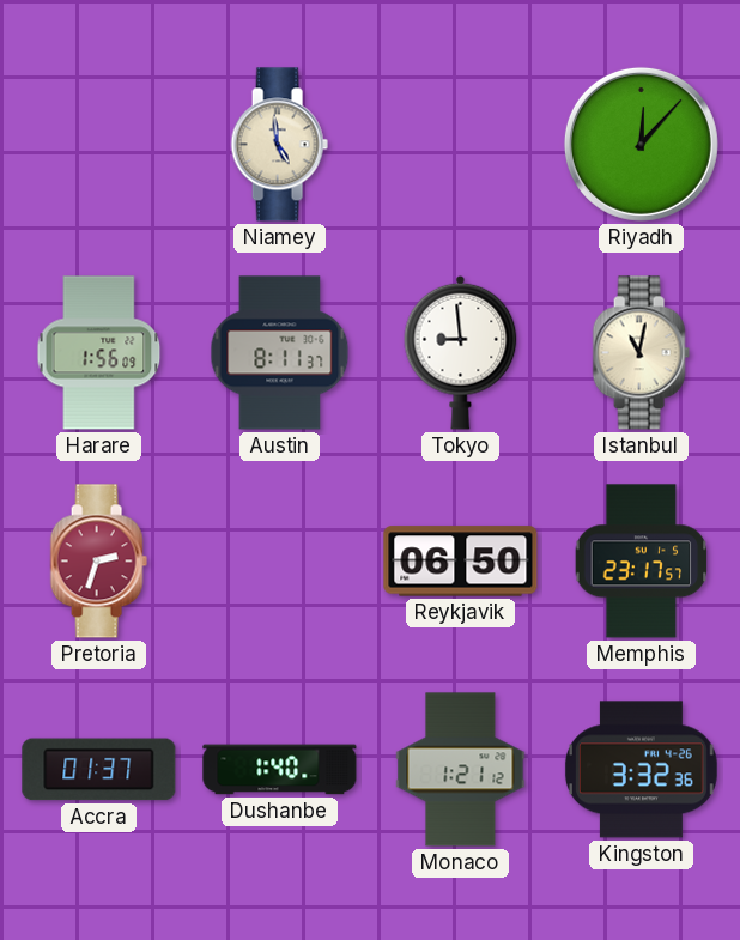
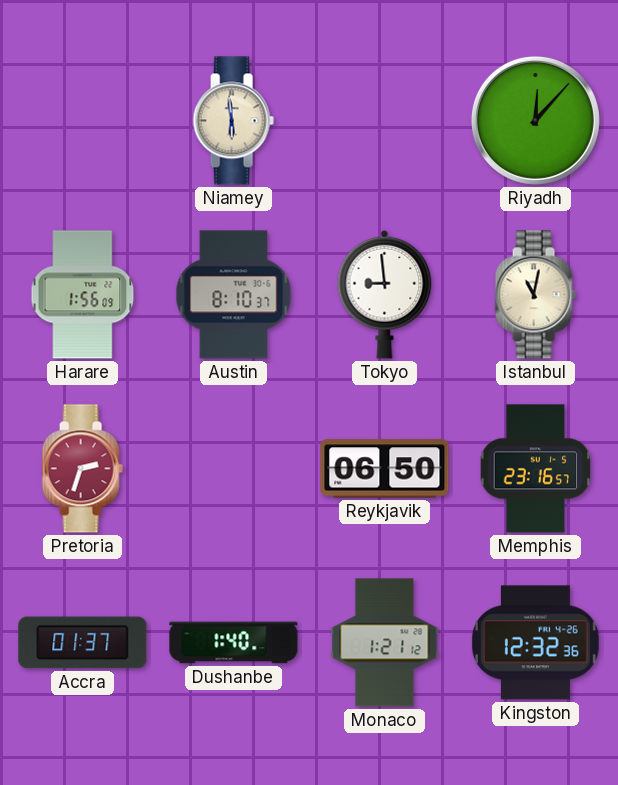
Niamey: 4:59 -> 5:59
Austin: 8:11 -> 8:10
Memphis: 23:17 -> 23:16
Kingston: 3:32 -> 12:32
